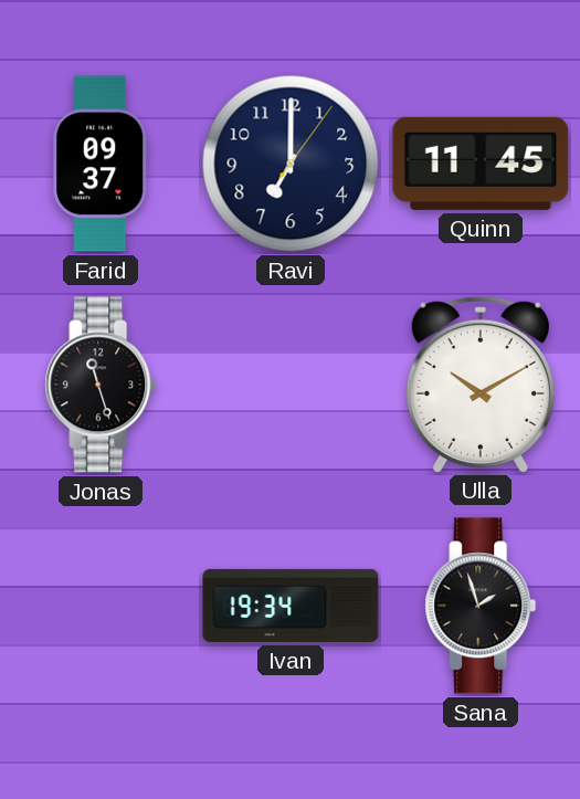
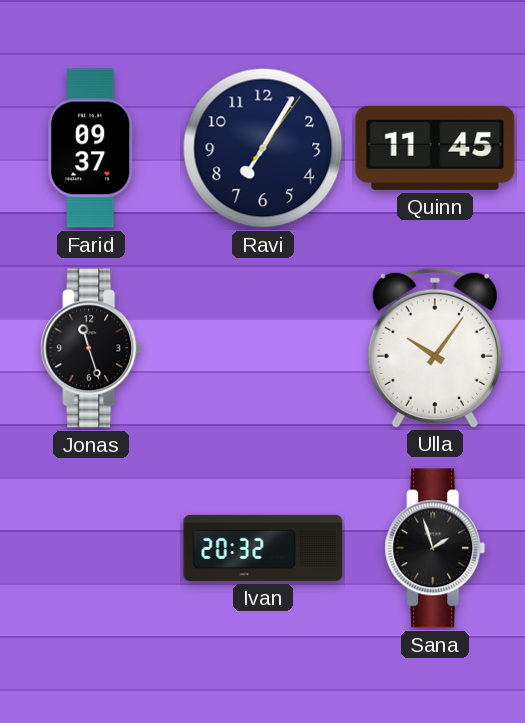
Ravi: 7:00 -> 7:05
Ulla: 10:10 -> 10:06
Ivan: 19:34 -> 20:32
